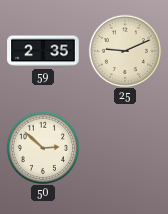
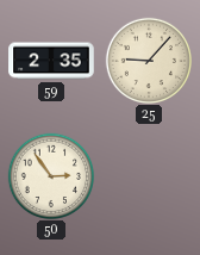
25: 9:11 -> 9:07
50: 2:52 -> 2:54
